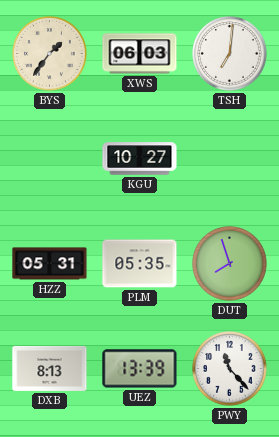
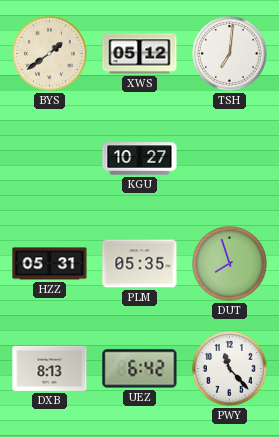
BYS: 1:36 -> 1:39
XWS: 06:03 -> 05:12
UEZ: 13:39 -> 6:42
